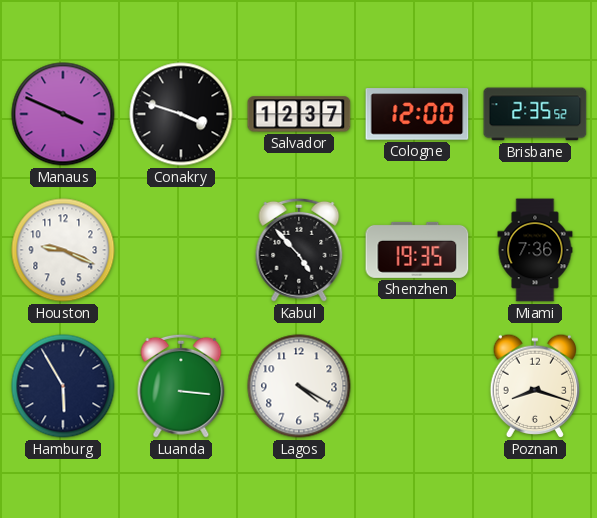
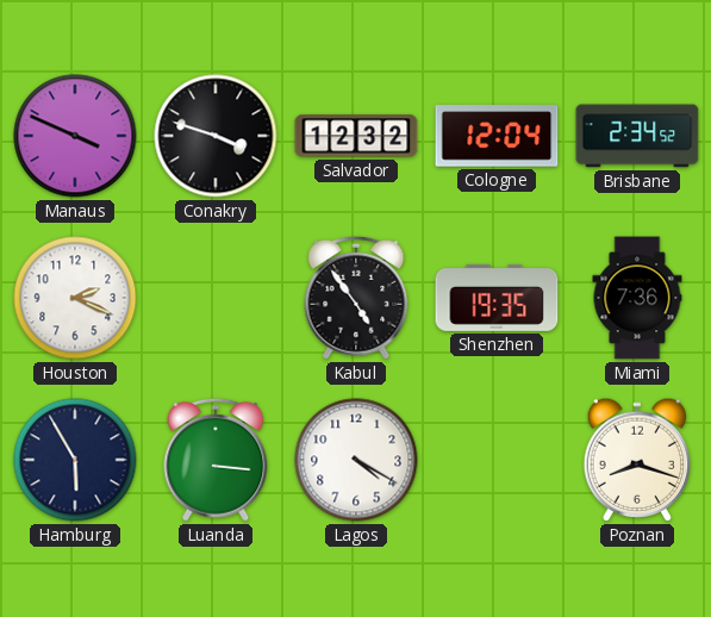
Salvador: 12:37 -> 12:32
Cologne: 12:00 -> 12:04
Brisbane: 2:35 -> 2:34
Houston: 9:19 -> 2:19
Kabul: 4:53 -> 4:54
